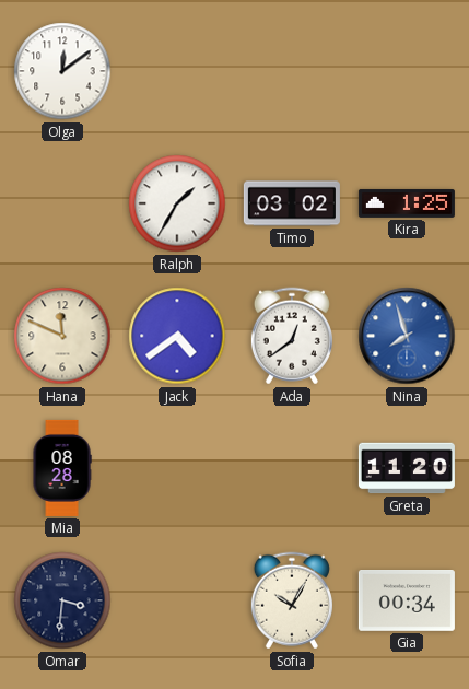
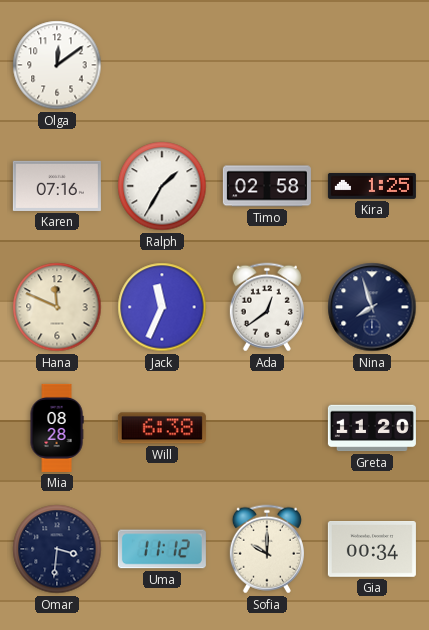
Karen: none -> 07:16
Timo: 03:02 -> 02:58
Jack: 4:39 -> 11:34
Nina dial: blue -> navy
Will: none -> 6:38
Uma: none -> 11:12
Sofia: 10:05 -> 10:00
